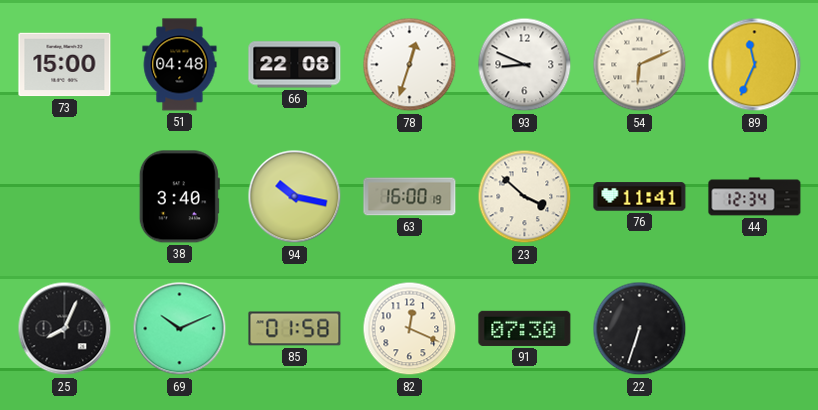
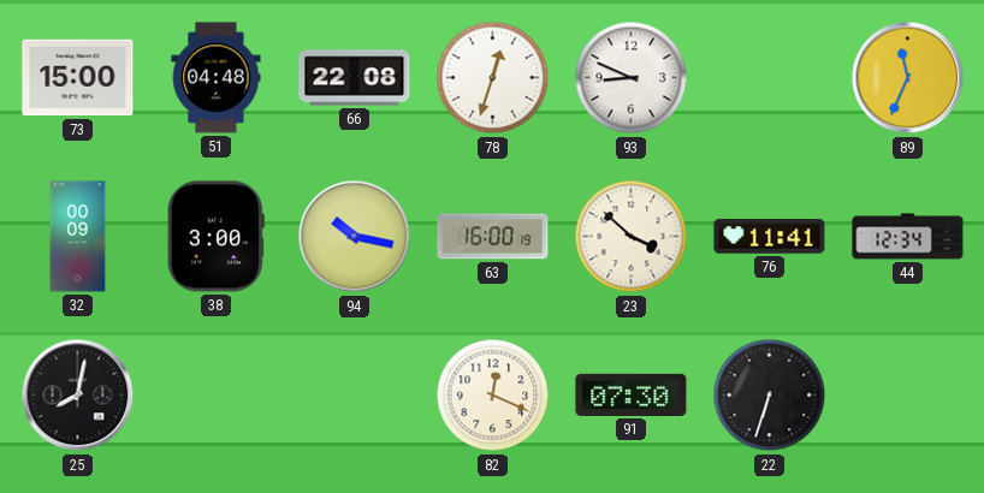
54: 6:11 -> none
32: none -> 00:09
38: 3:40 -> 3:00
25: 8:04 -> 8:02
69: 10:11 -> none
85: 01:58 -> none
